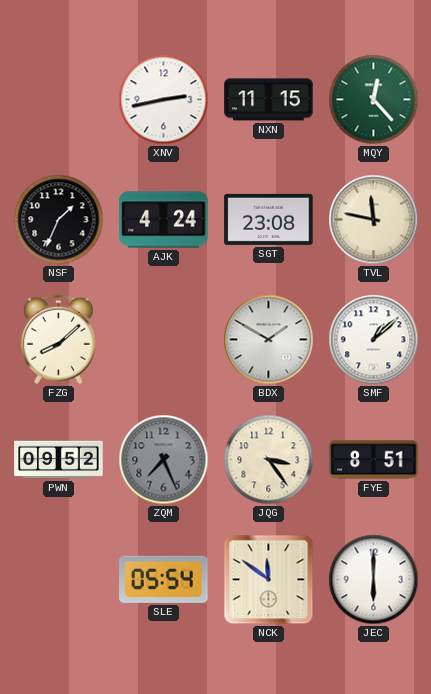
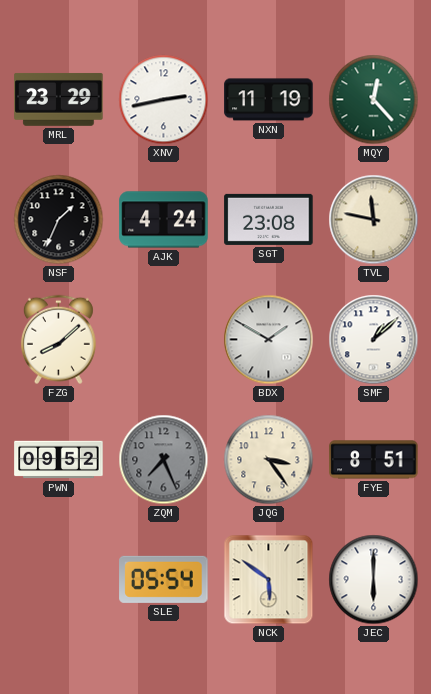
MRL: none -> 23:29
NXN: 11:15 -> 11:19
NCK: 11:51 -> 5:51
